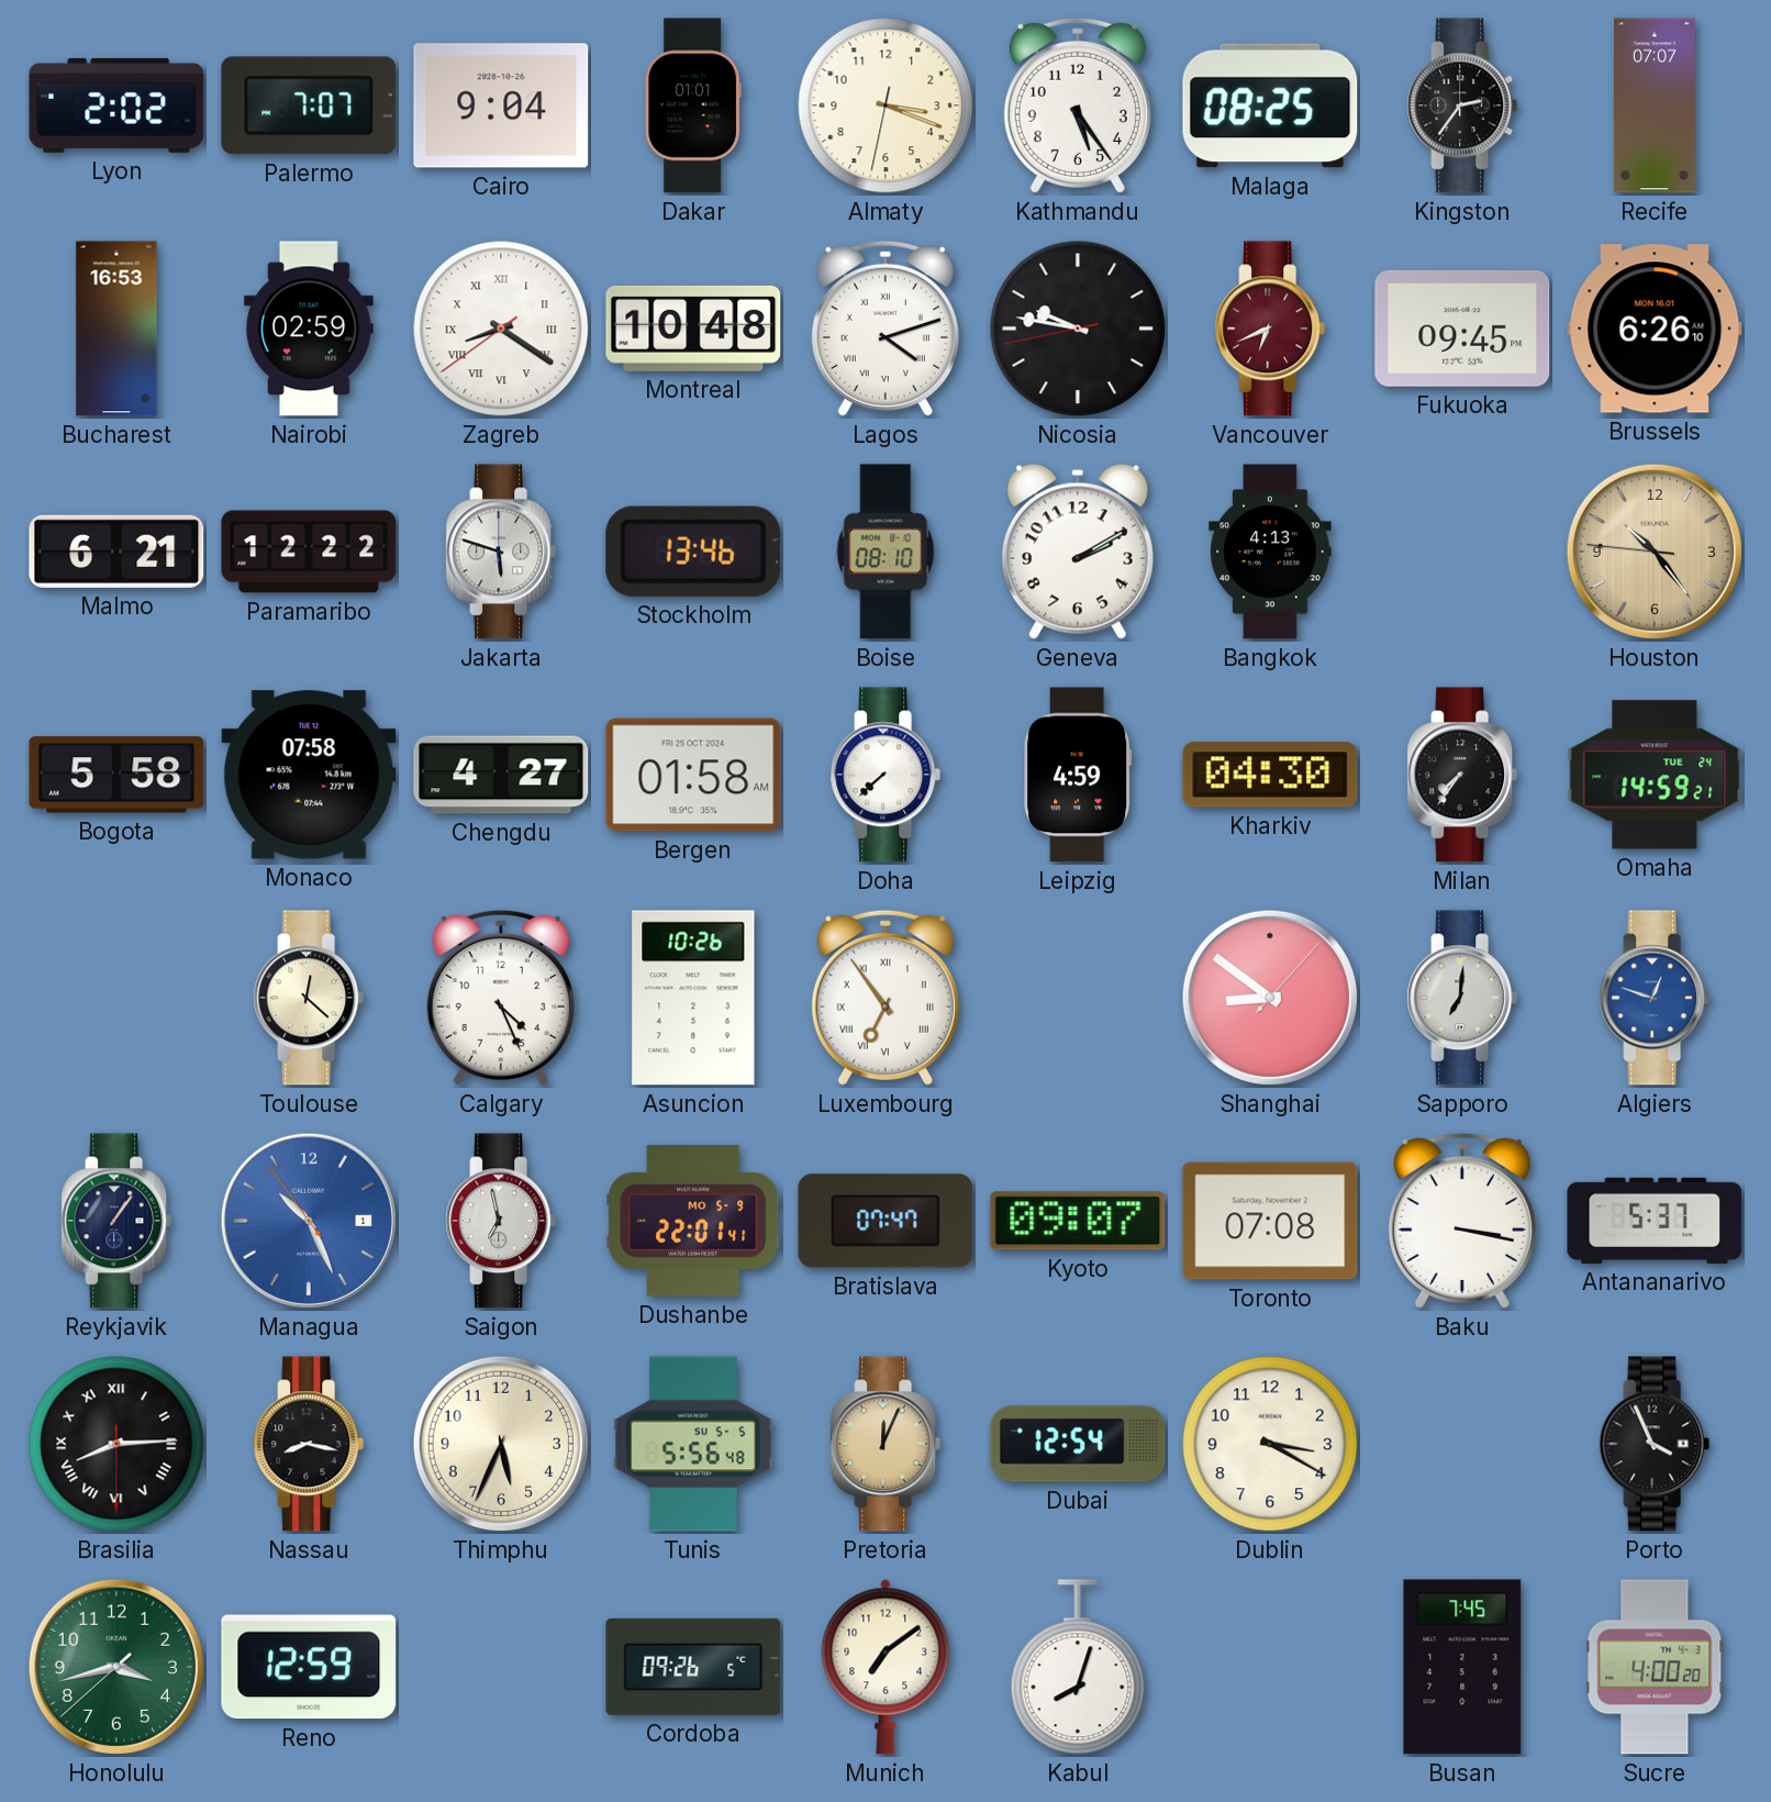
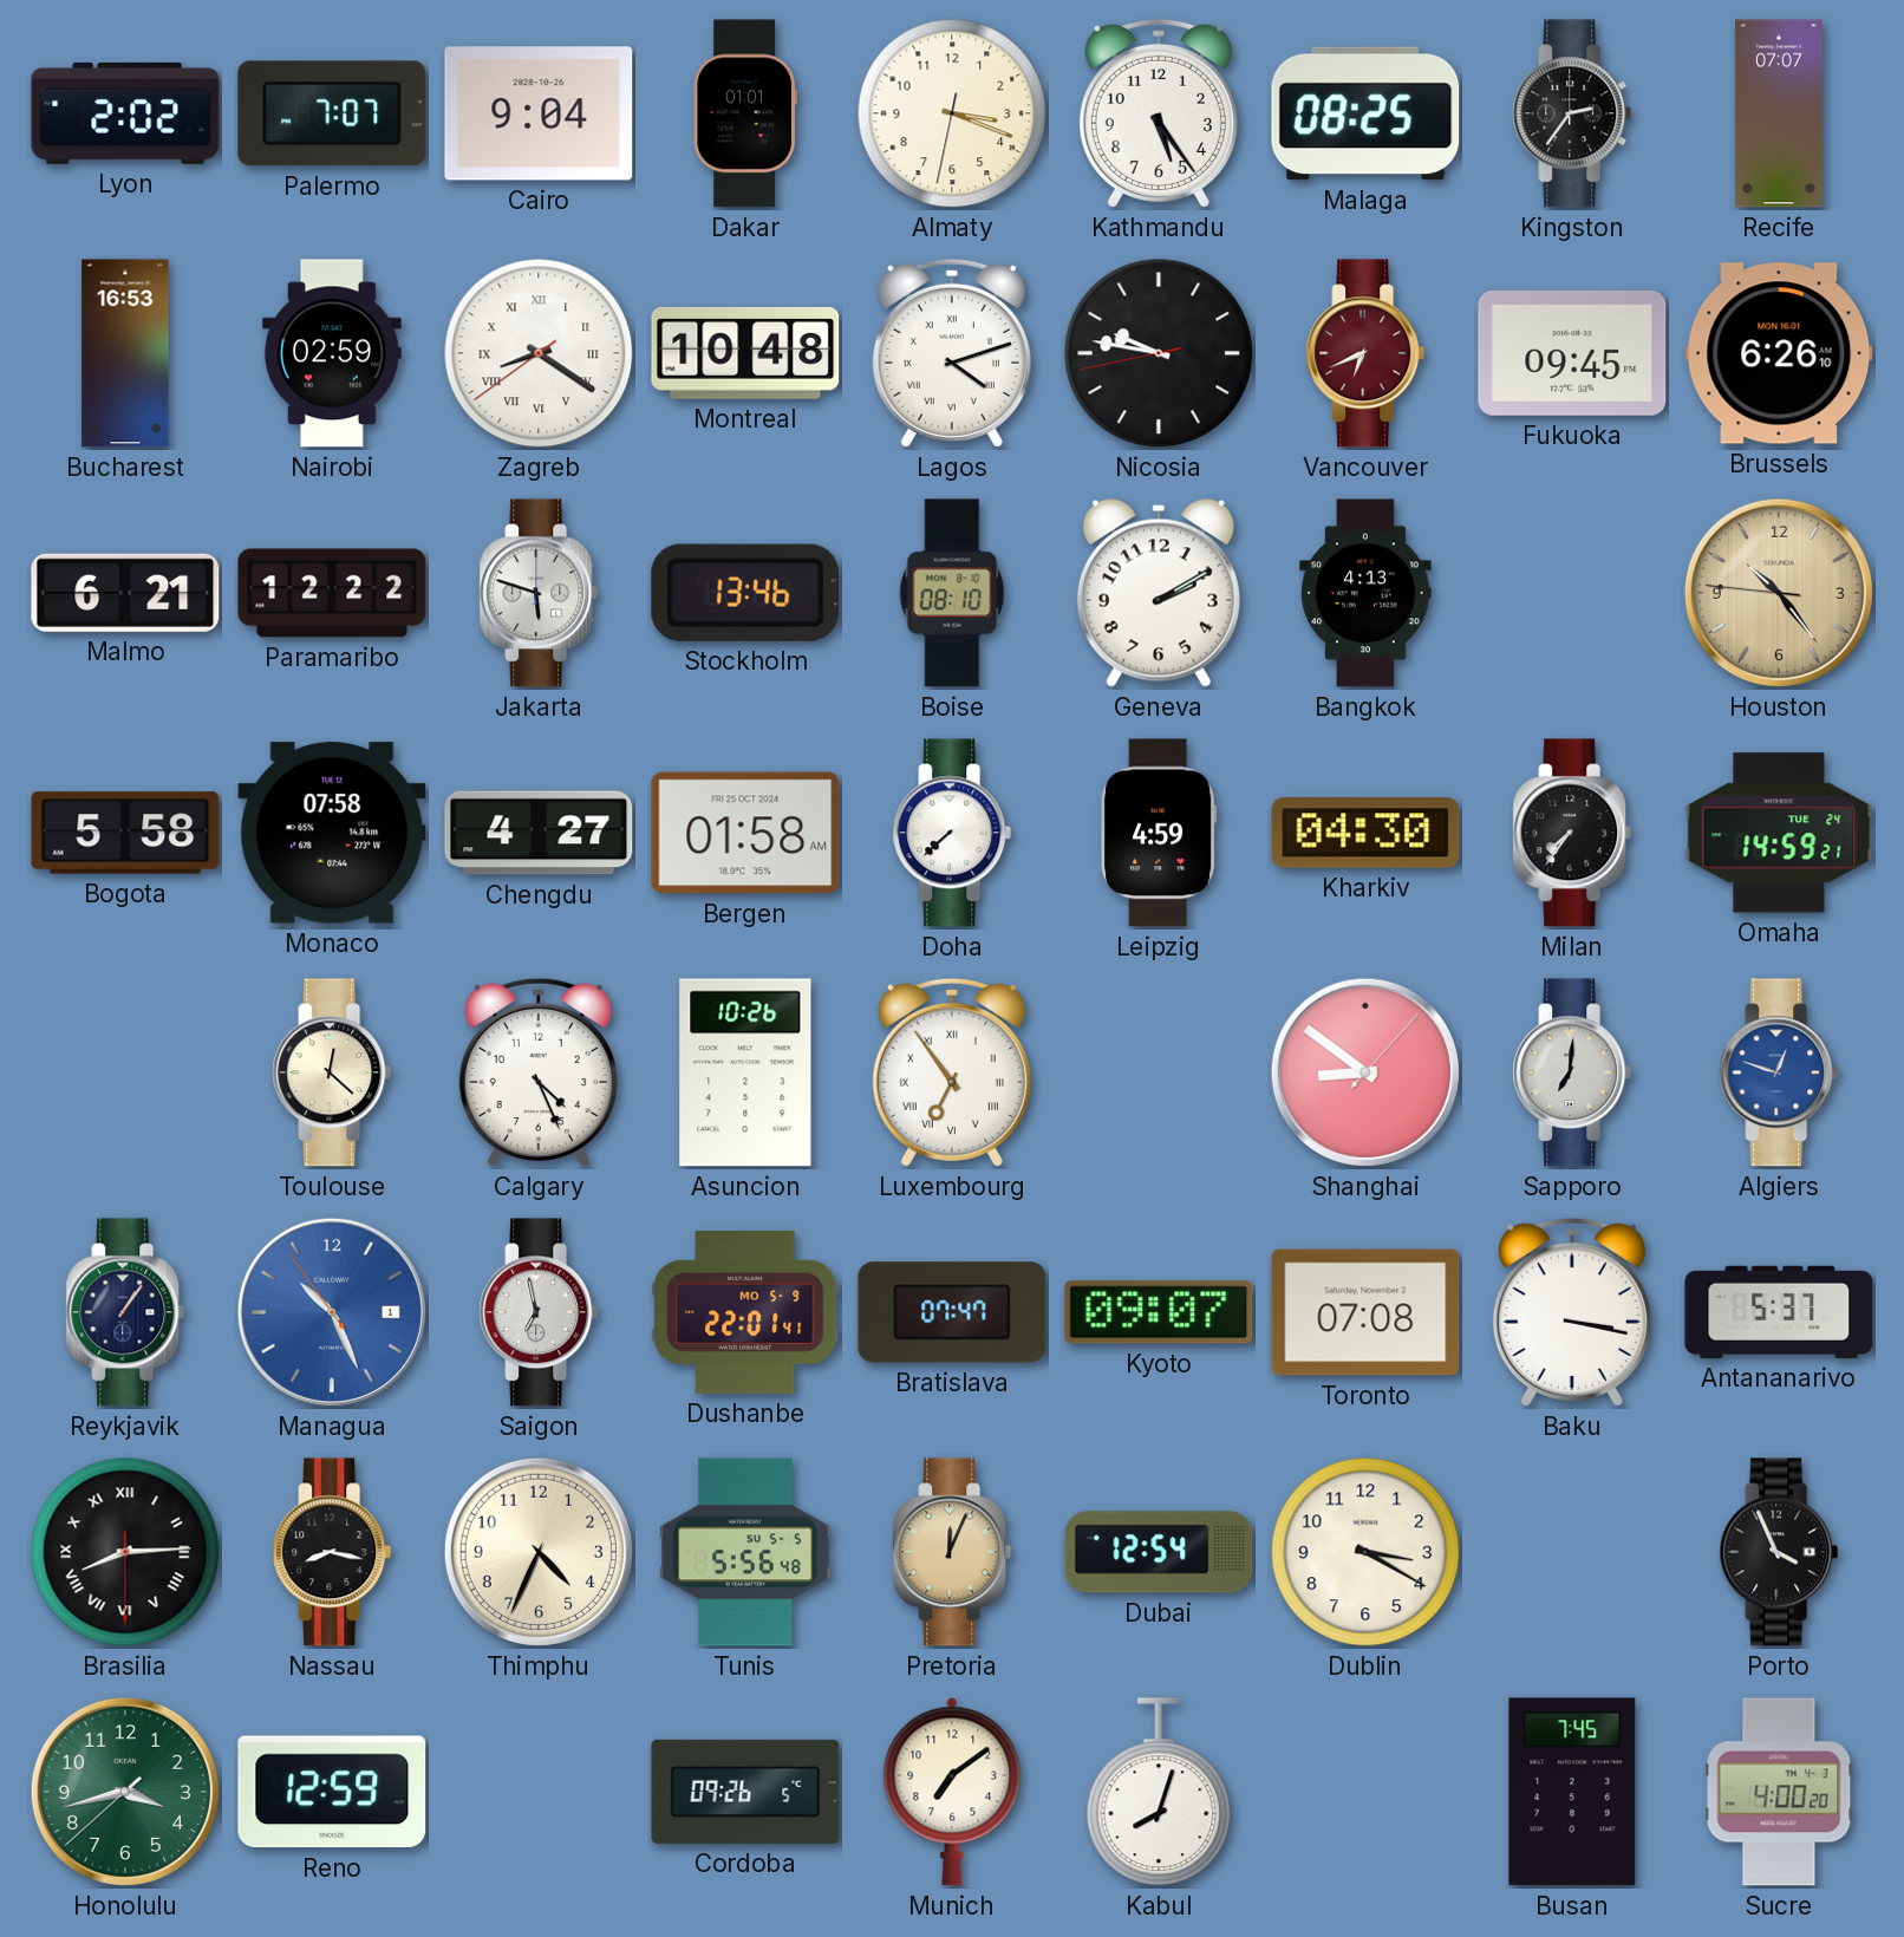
Thimphu: 5:34 -> 4:34
